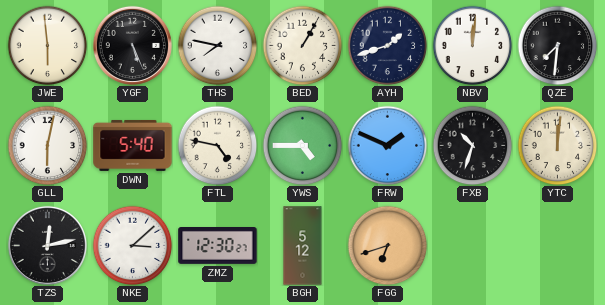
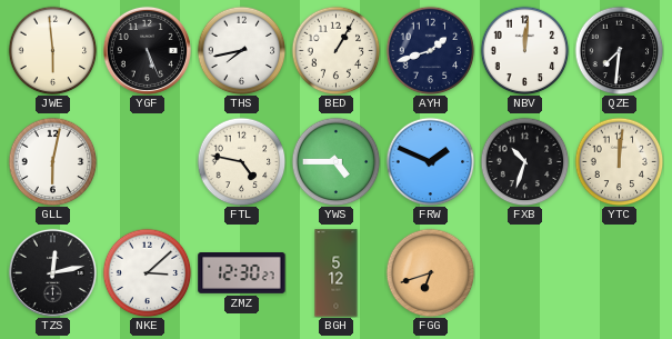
THS: 7:47 -> 7:43
DWN: 5:40 -> none
